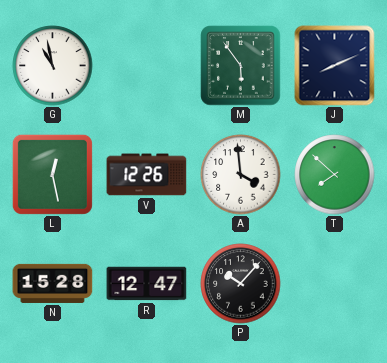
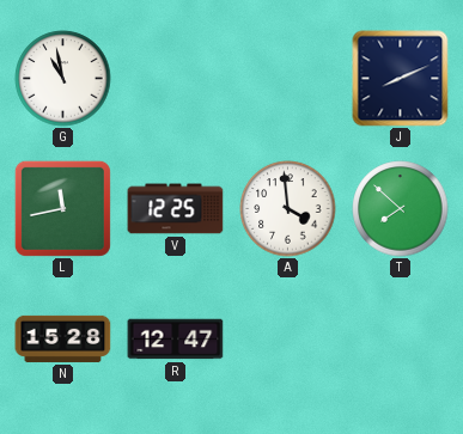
M: 5:54 -> none
L: 12:28 -> 11:43
V: 12:26 -> 12:25
P: 10:07 -> none
